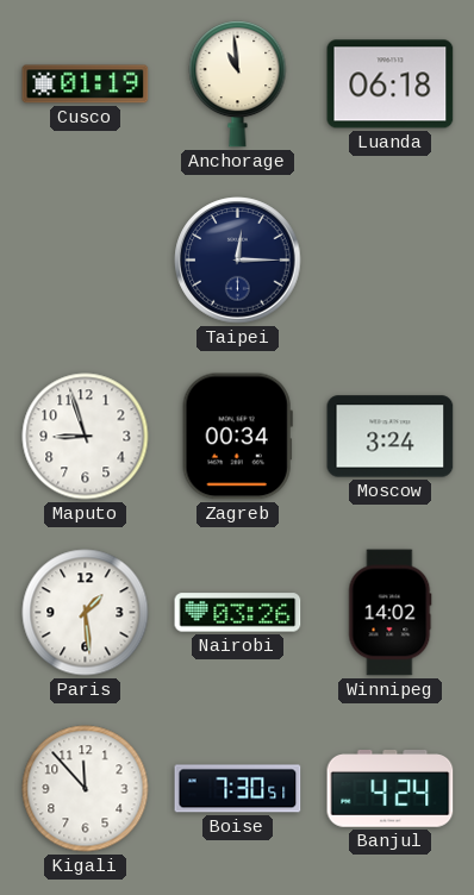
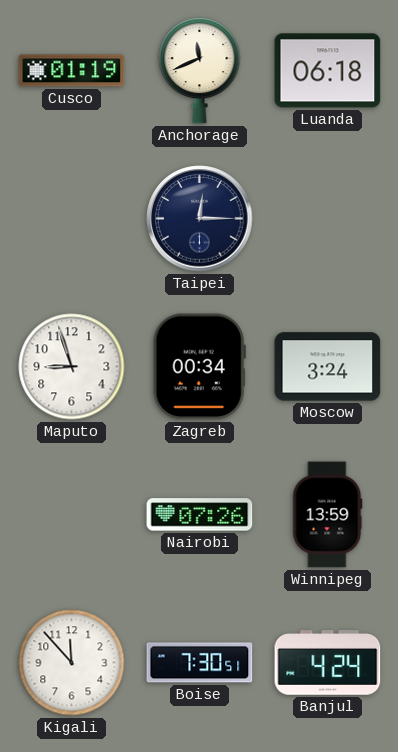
Anchorage: 10:59 -> 11:41
Paris: 1:29 -> none
Nairobi: 03:26 -> 07:26
Winnipeg: 14:02 -> 13:59
